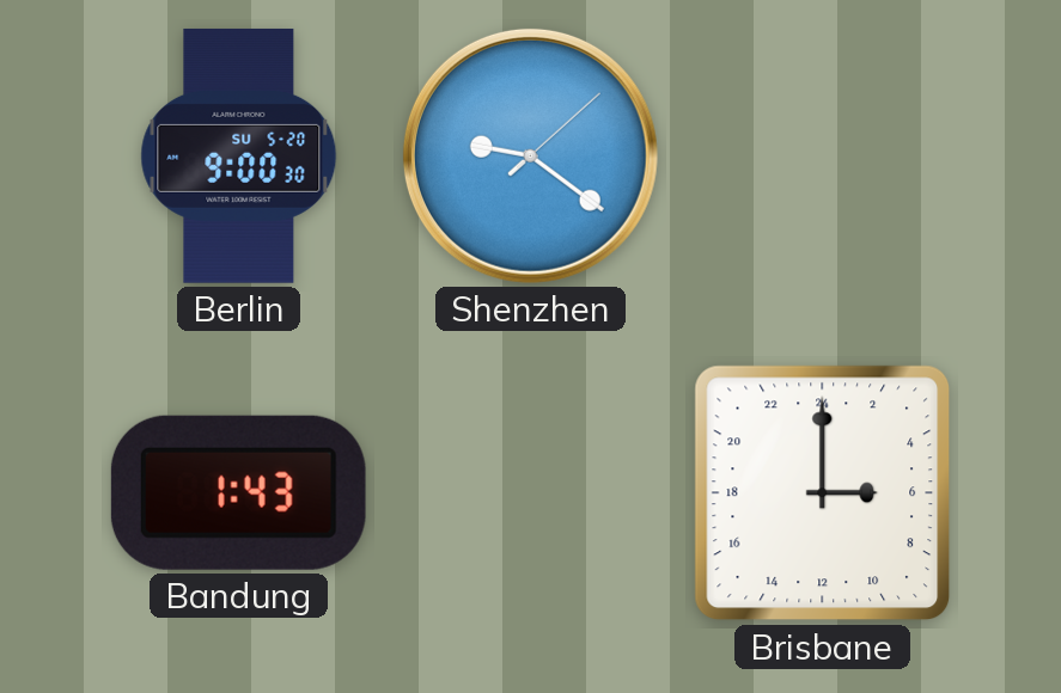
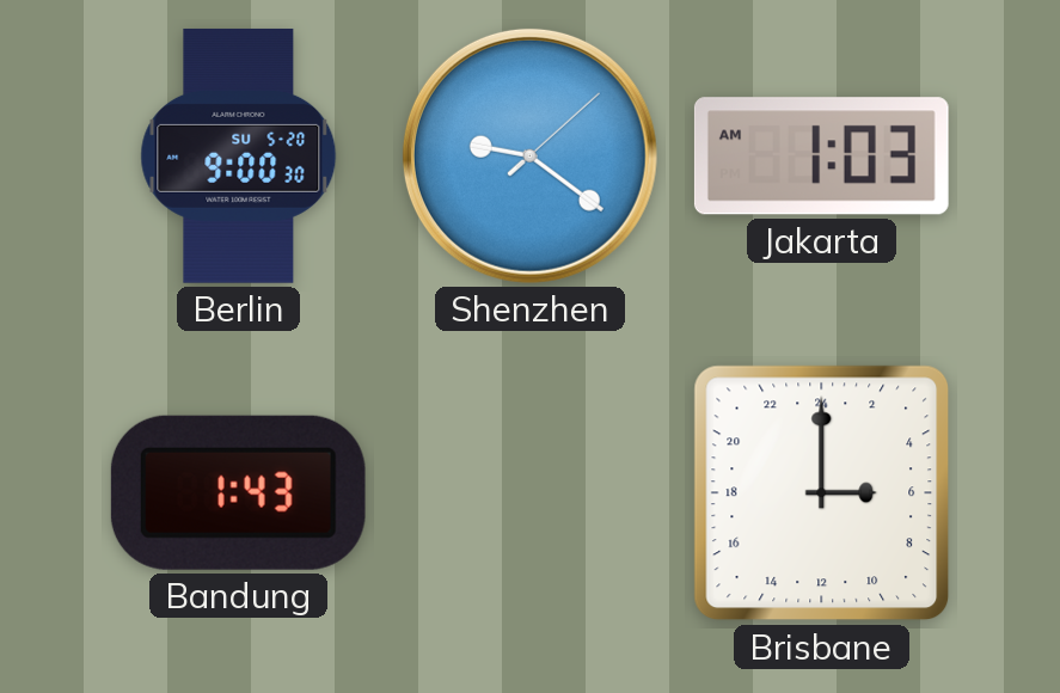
Jakarta: none -> 1:03
